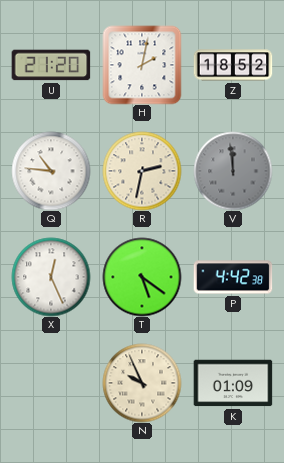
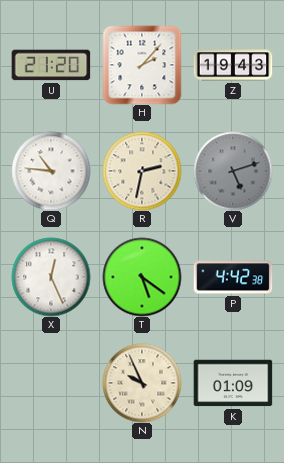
H: 2:02 -> 2:07
Z: 18:52 -> 19:43
V: 11:59 -> 5:12
